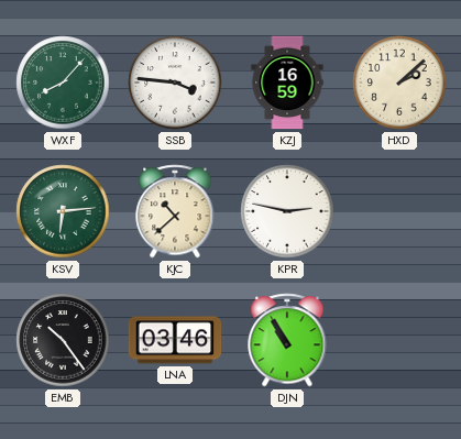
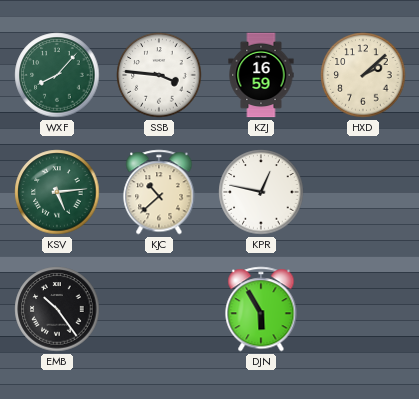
KSV: 6:14 -> 5:14
KPR: 2:47 -> 12:47
LNA: 03:46 -> none
DJN: 10:55 -> 5:55
